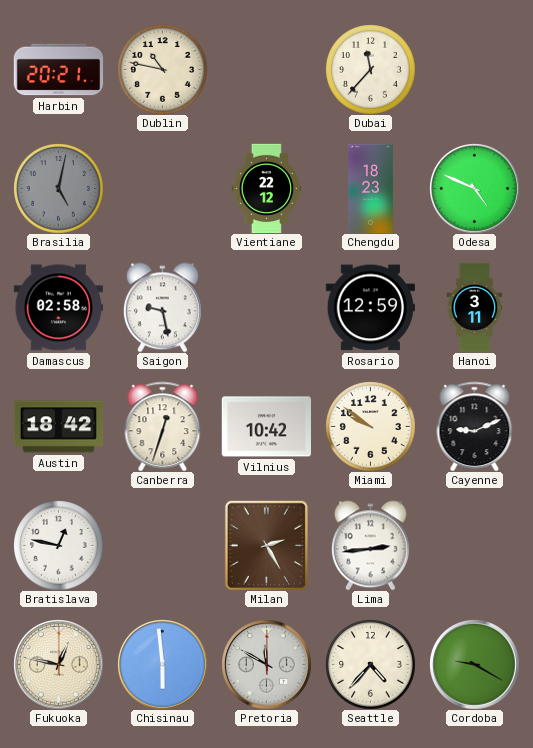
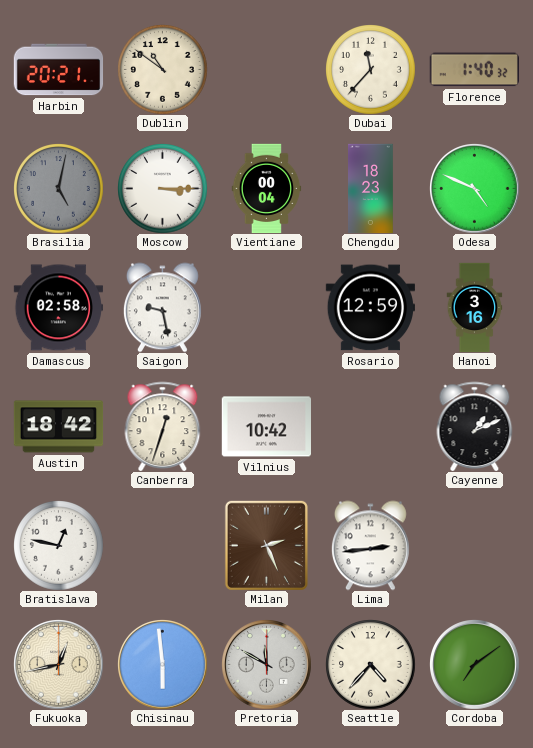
Dublin: 10:47 -> 10:51
Florence: none -> 1:40
Moscow: none -> 3:15
Vientiane: 22:12 -> 00:04
Hanoi: 3:11 -> 3:16
Miami: 9:51 -> none
Cayenne: 9:11 -> 1:11
Milan: 2:25 -> 2:26
Fukuoka: 12:47 -> 12:43
Cordoba: 9:20 -> 7:09
